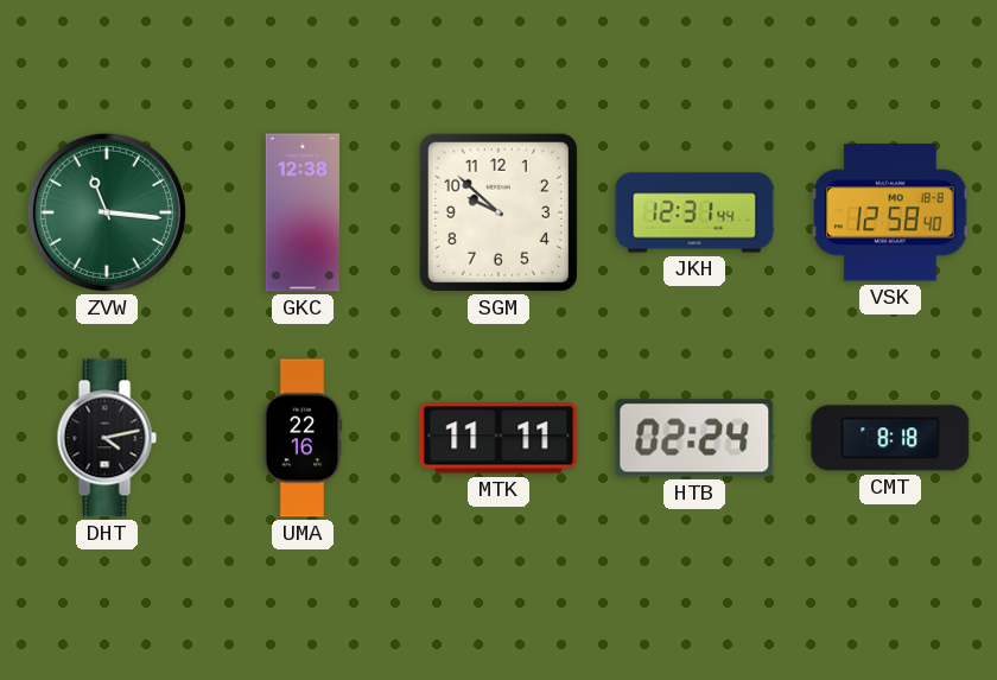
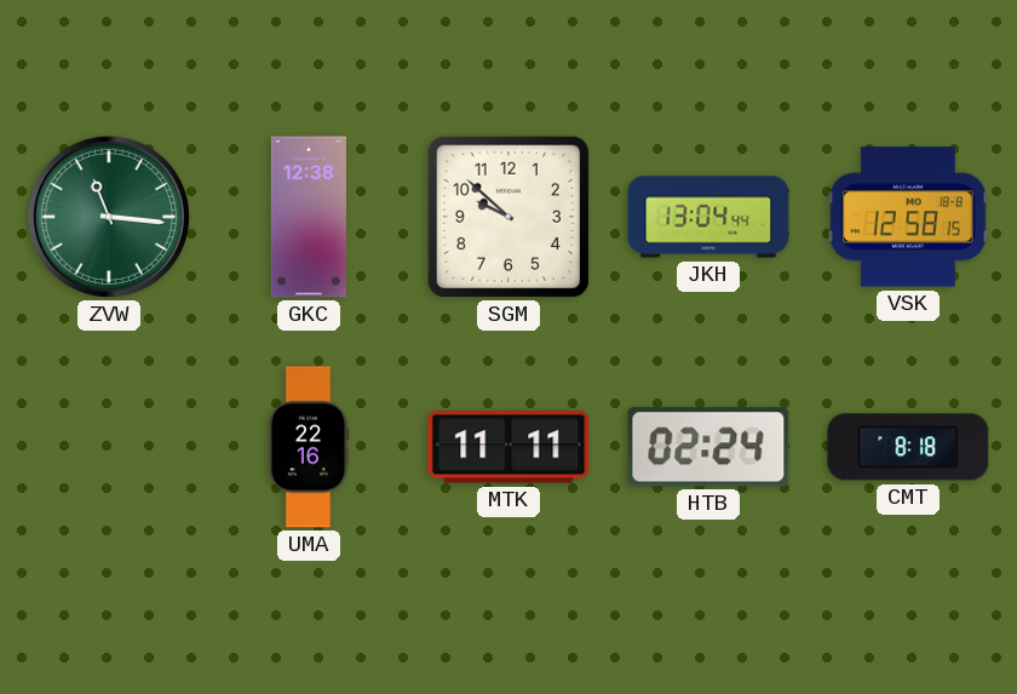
JKH: 12:31 -> 13:04
VSK: 12:58:40 -> 12:58:15
DHT: 4:13 -> none
